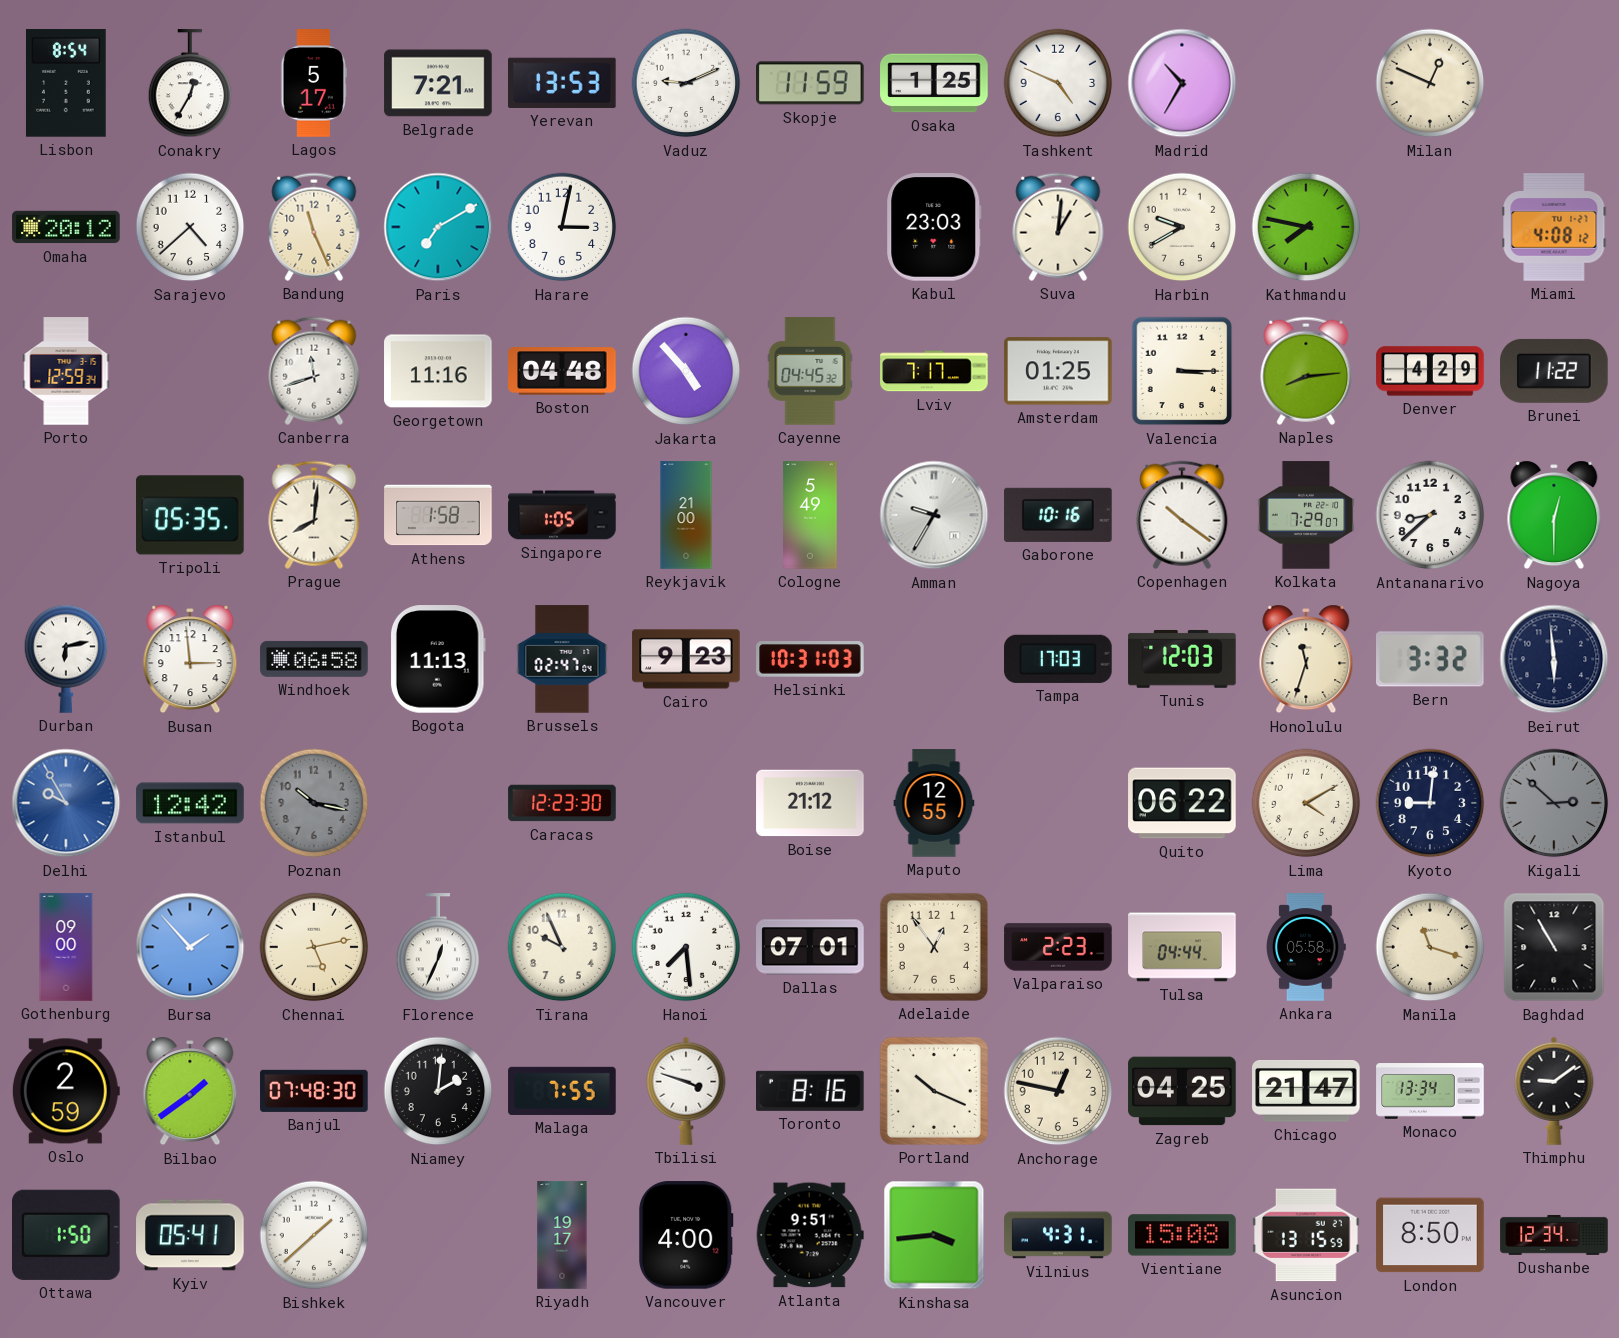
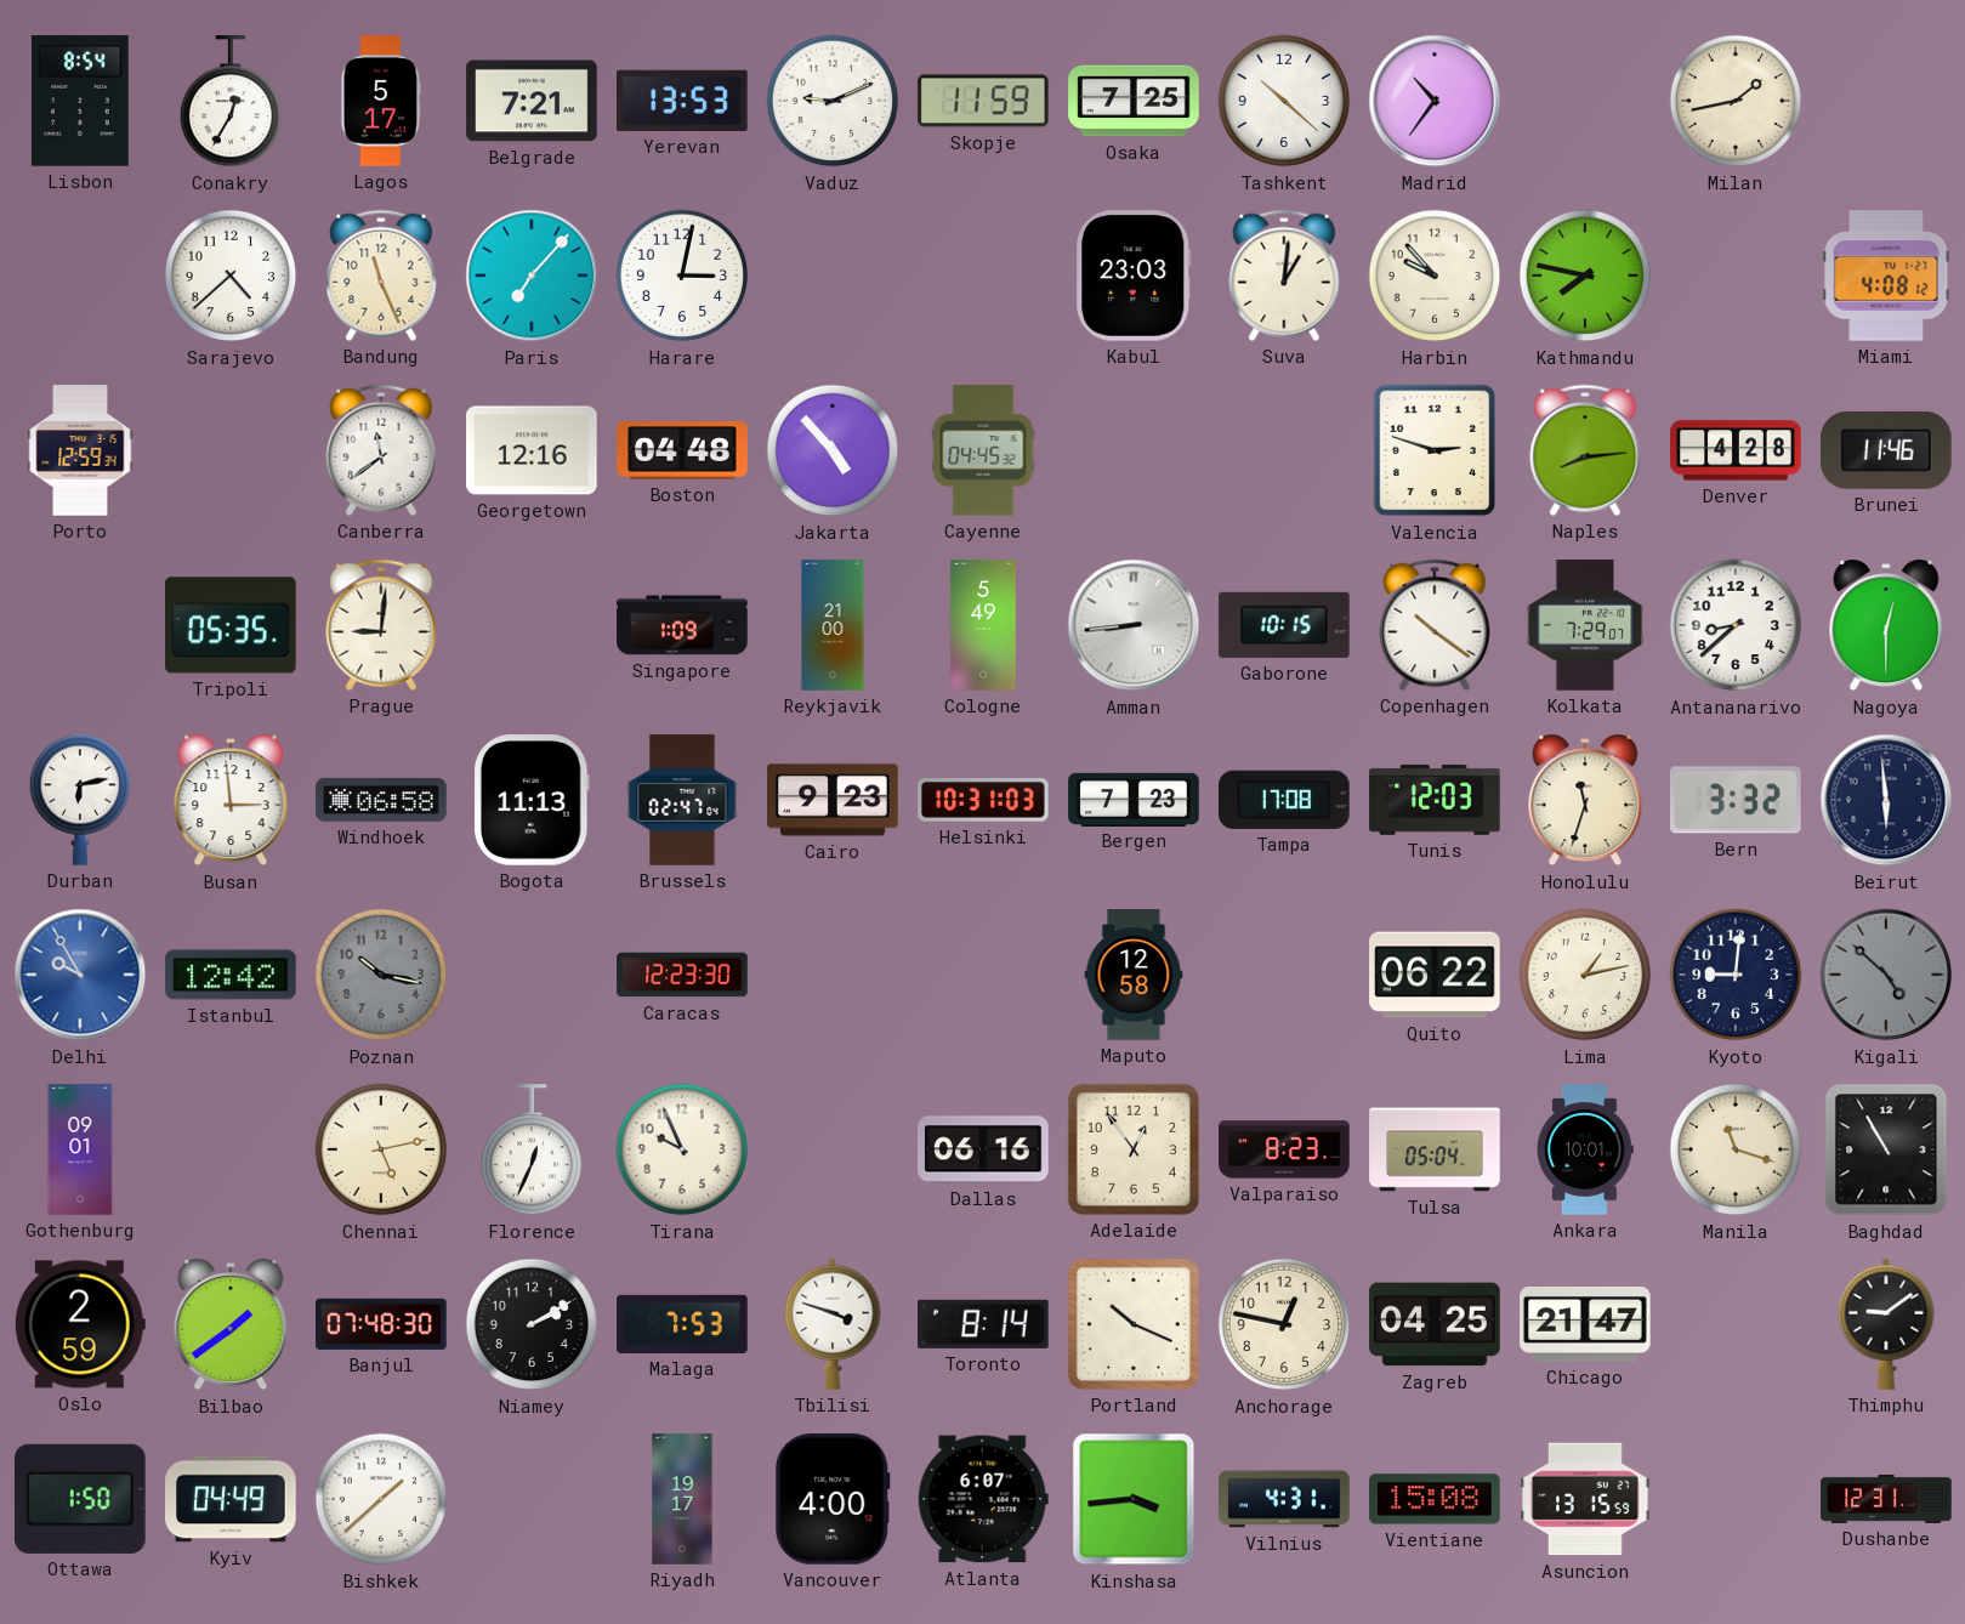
Osaka: 1:25 -> 7:25
Tashkent: 4:49 -> 10:22
Madrid: 10:35 -> 10:36
Milan: 12:49 -> 1:43
Omaha: 20:12 -> none
Paris: 7:10 -> 7:07
Harbin: 9:40 -> 9:53
Canberra: 11:42 -> 11:39
Georgetown: 11:16 -> 12:16
Lviv: 7:17 -> none
Amsterdam: 01:25 -> none
Valencia: 3:15 -> 2:48
Denver: 4:29 -> 4:28
Brunei: 11:22 -> 11:46
Prague: 8:01 -> 9:01
Athens: 1:58 -> none
Singapore: 1:05 -> 1:09
Amman: 9:35 -> 8:44
Gaborone: 10:16 -> 10:15
Bergen: none -> 7:23
Tampa: 17:03 -> 17:08
Boise: 21:12 -> none
Maputo: 12:55 -> 12:58
Lima: 4:10 -> 1:13
Kigali: 2:52 -> 4:52
Gothenburg: 09:00 -> 09:01
Bursa: 1:53 -> none
Hanoi: 7:29 -> none
Dallas: 07:01 -> 06:16
Valparaiso: 2:23 -> 8:23
Tulsa: 04:44 -> 05:04
Ankara: 05:58 -> 10:01
Niamey: 2:01 -> 2:10
Malaga: 7:55 -> 7:53
Toronto: 8:16 -> 8:14
Monaco: 13:34 -> none
Kyiv: 05:41 -> 04:49
Atlanta: 9:51 -> 6:07
London: 8:50 -> none
Dushanbe: 12:34 -> 12:31
